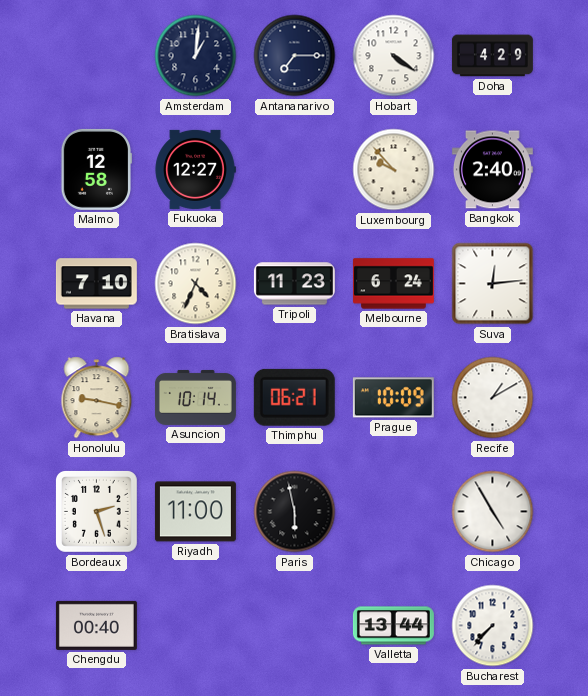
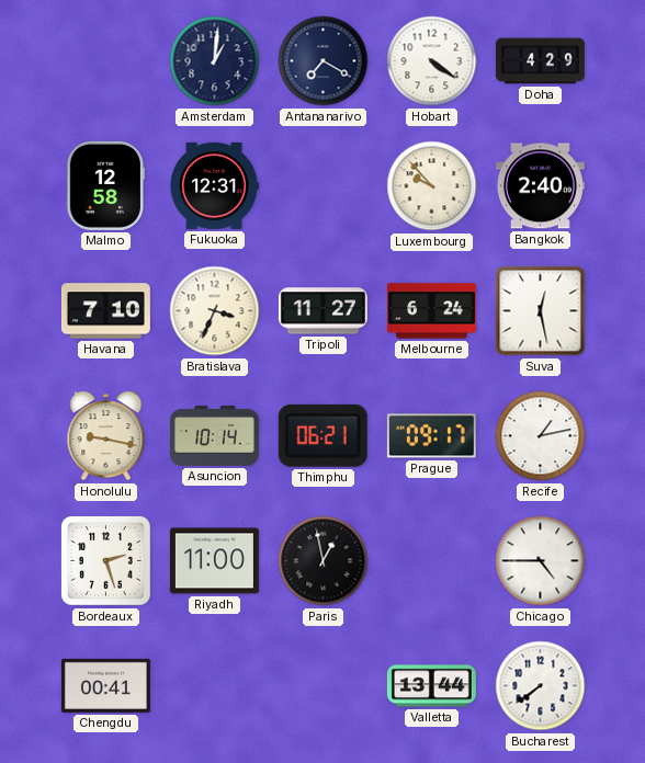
Antananarivo: 7:15 -> 7:20
Fukuoka: 12:27 -> 12:31
Bratislava: 4:34 -> 3:34
Tripoli: 11:23 -> 11:27
Suva: 12:14 -> 12:28
Prague: 10:09 -> 09:17
Recife: 1:10 -> 1:13
Paris: 5:58 -> 12:58
Chicago: 4:55 -> 4:45
Chengdu: 00:40 -> 00:41
Bucharest: 7:37 -> 7:39
